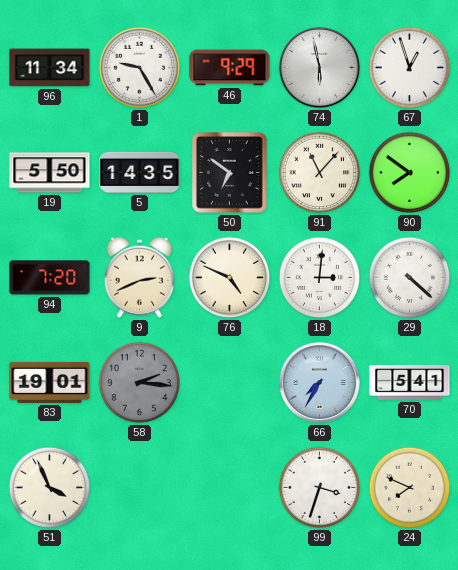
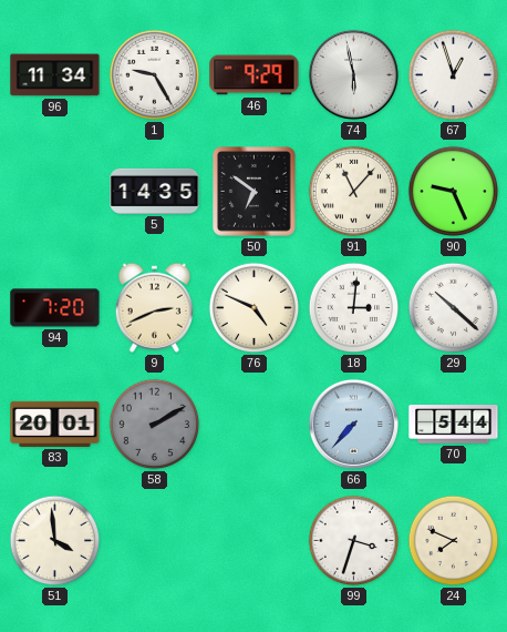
19: 5:50 -> none
90: 7:51 -> 9:26
29: 4:22 -> 10:22
83: 19:01 -> 20:01
58: 2:16 -> 2:10
66: 7:35 -> 7:37
70: 5:41 -> 5:44
51: 3:56 -> 3:59
